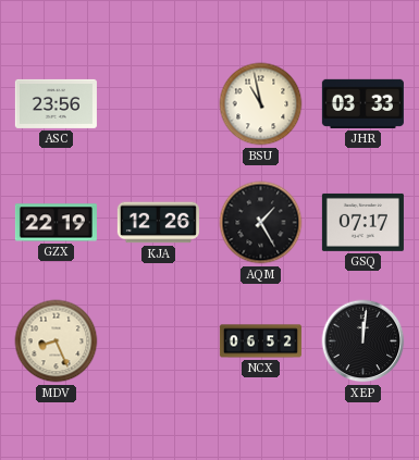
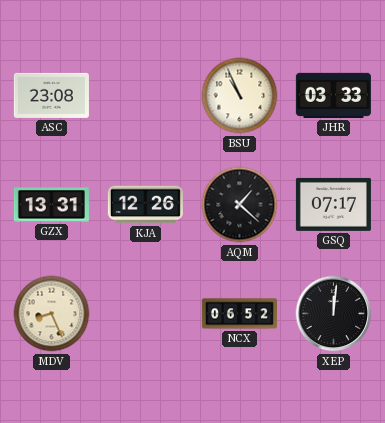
ASC: 23:56 -> 23:08
BSU: 10:58 -> 10:56
GZX: 22:19 -> 13:31
AQM: 1:25 -> 1:22
